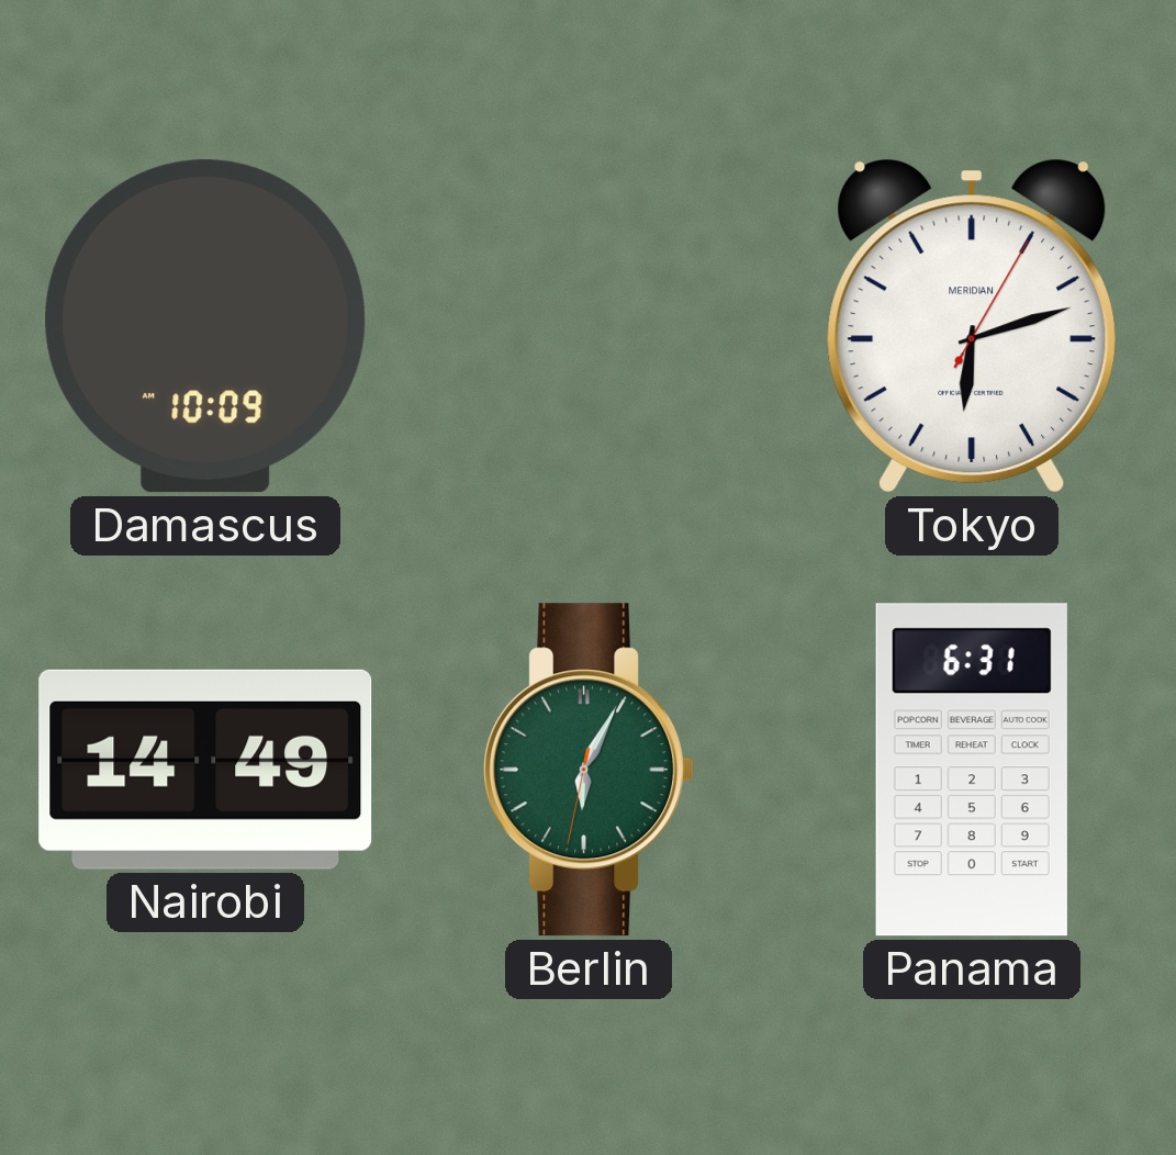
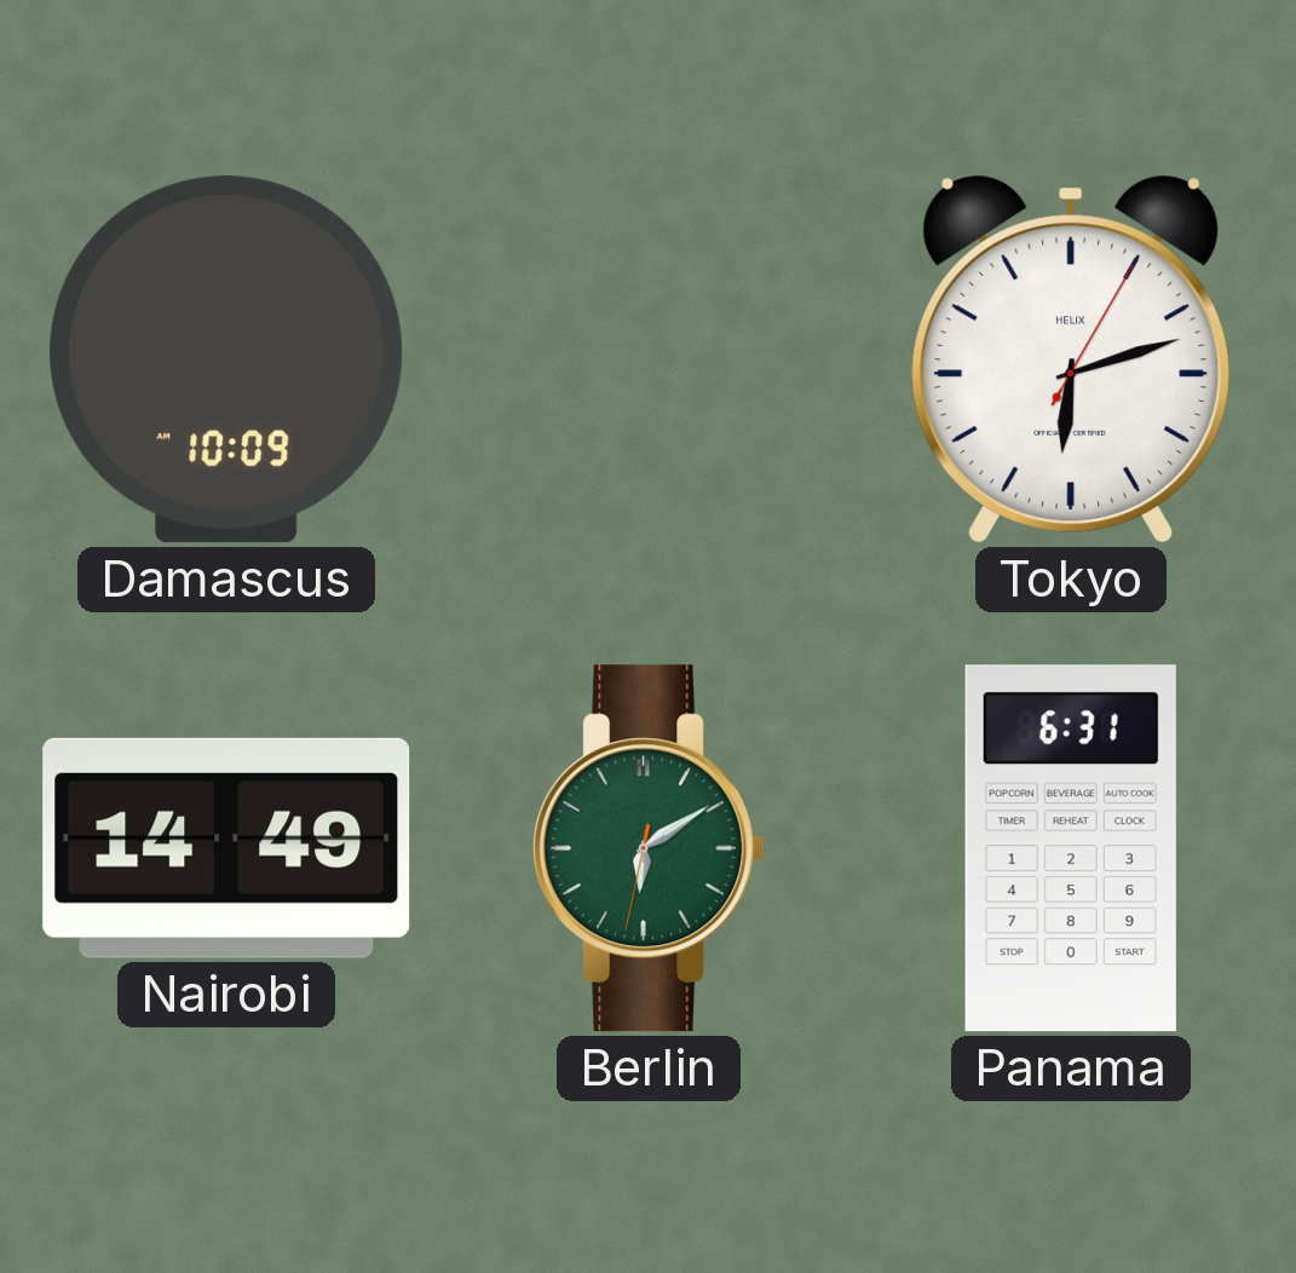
Tokyo brand: MERIDIAN -> HELIX
Berlin: 6:04 -> 6:09
